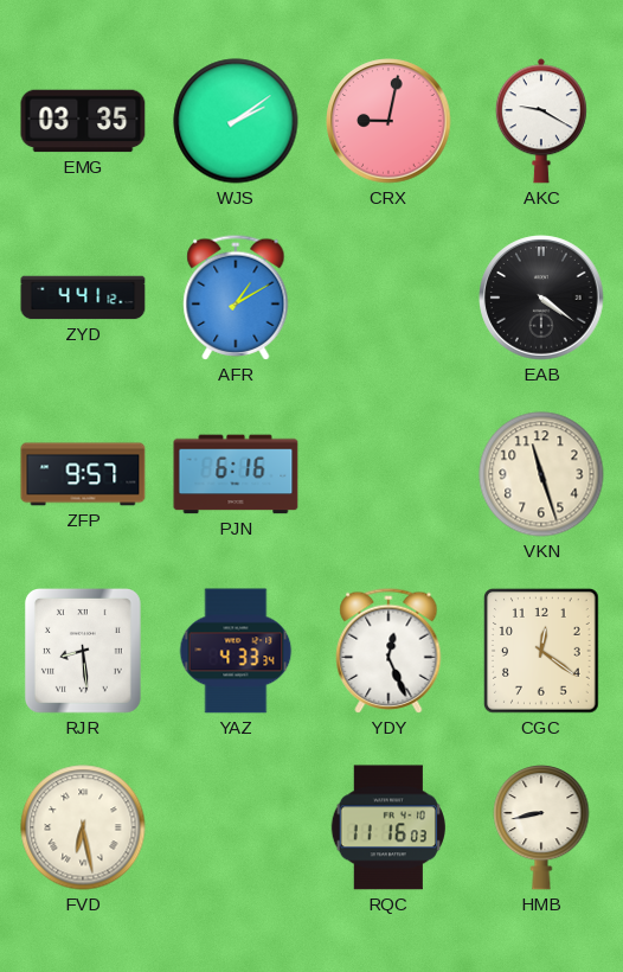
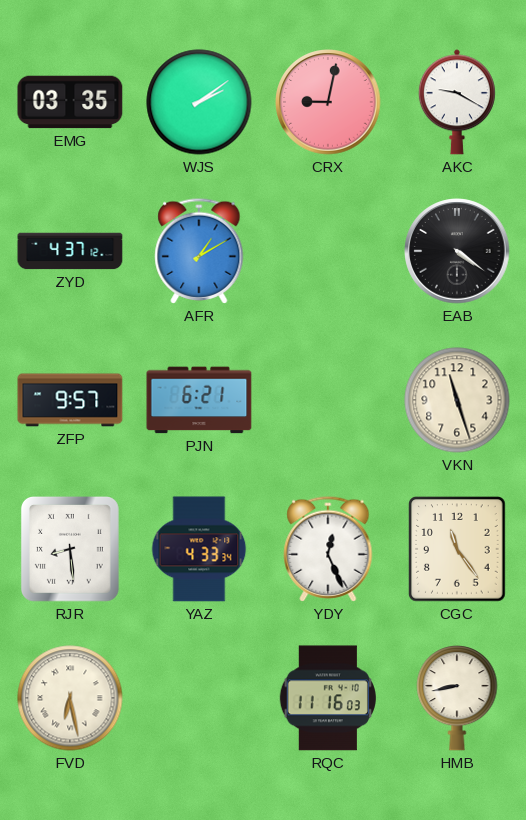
ZYD: 4:41 -> 4:37
PJN: 6:16 -> 6:21
CGC: 12:21 -> 11:24
